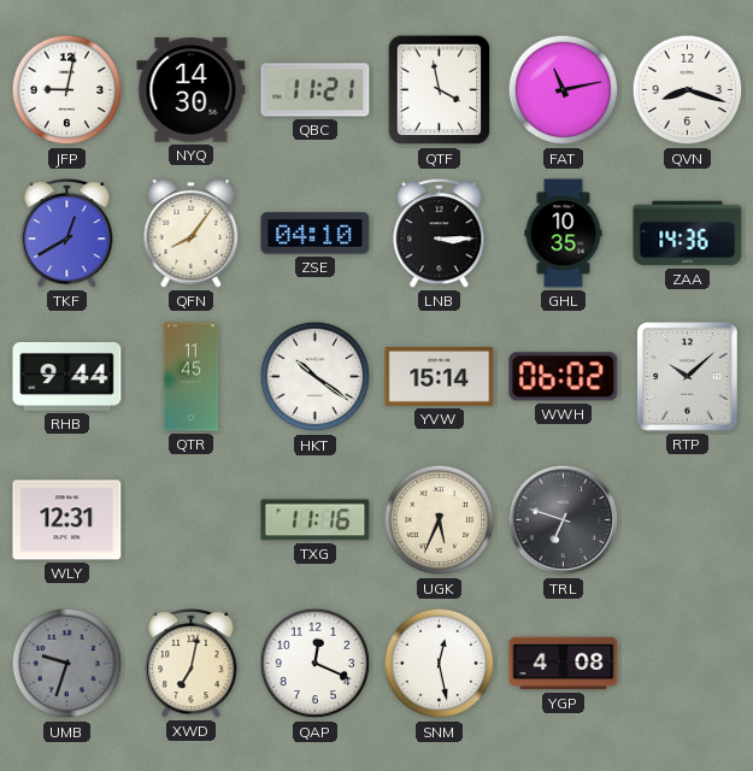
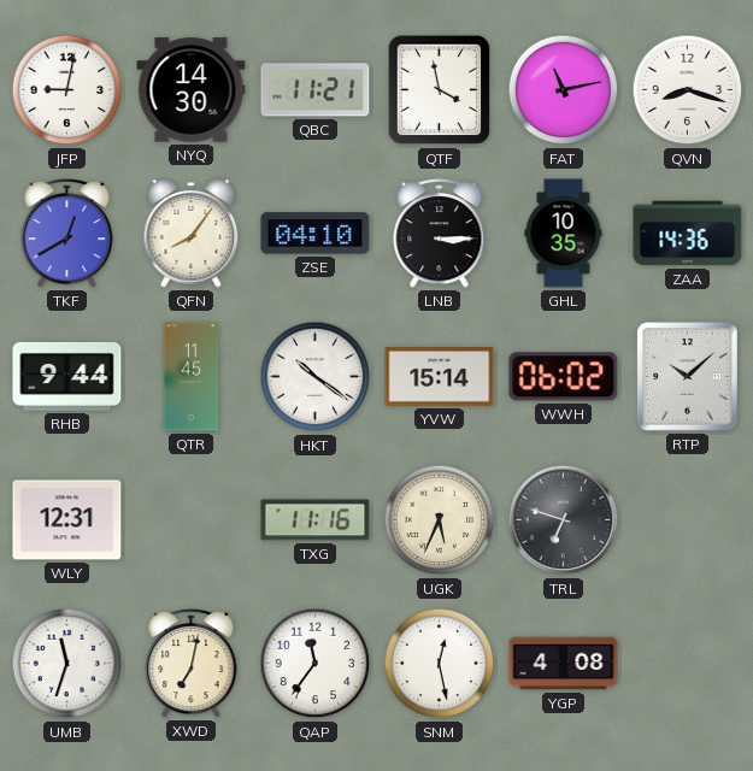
UMB: 9:33 -> 11:33
UMB dial: grey -> white
QAP: 12:19 -> 11:36
